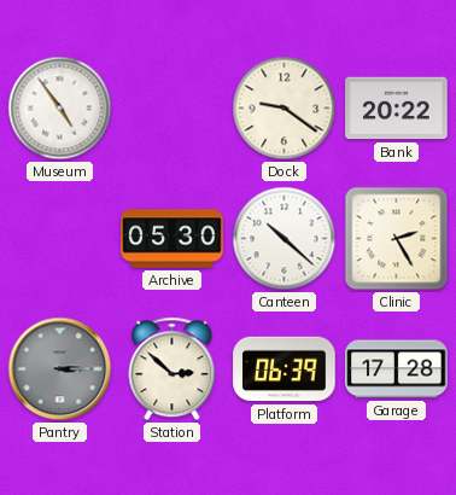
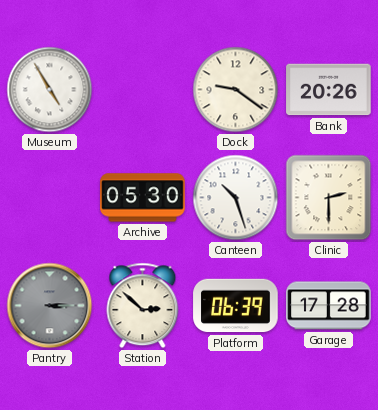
Museum: 4:54 -> 4:55
Bank: 20:22 -> 20:26
Canteen: 10:22 -> 10:27
Clinic: 2:25 -> 2:30
